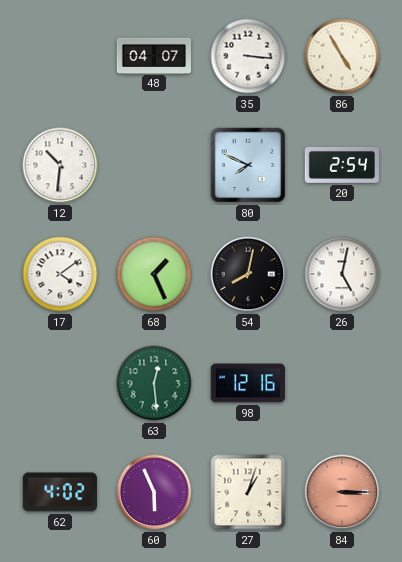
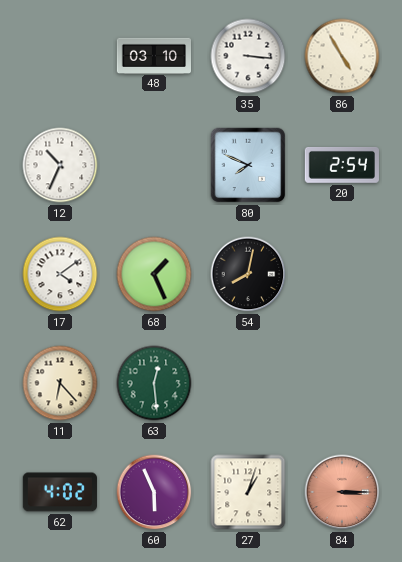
48: 04:07 -> 03:10
12: 10:31 -> 10:34
26: 5:02 -> none
11: none -> 6:23
98: 12:16 -> none
